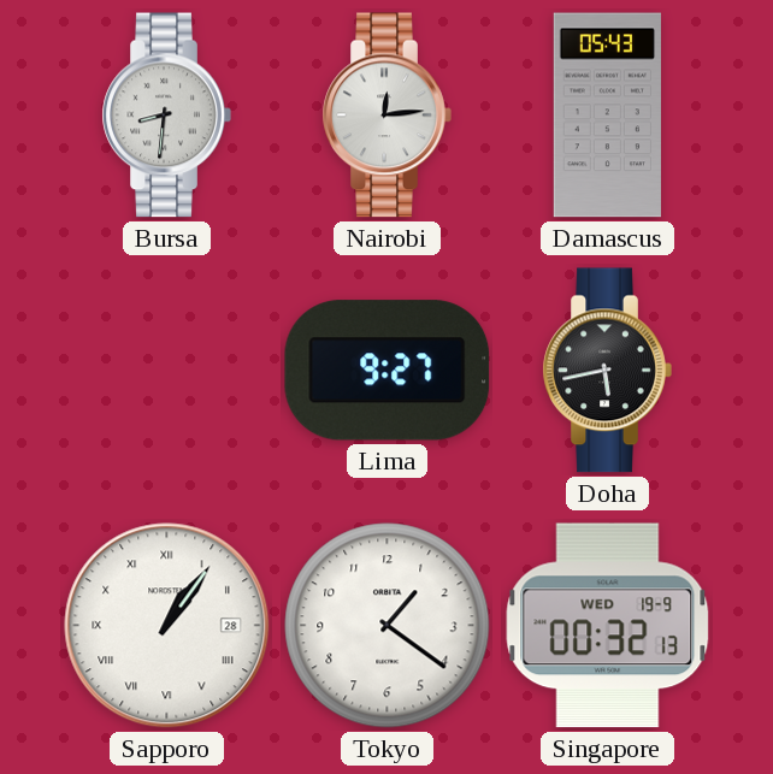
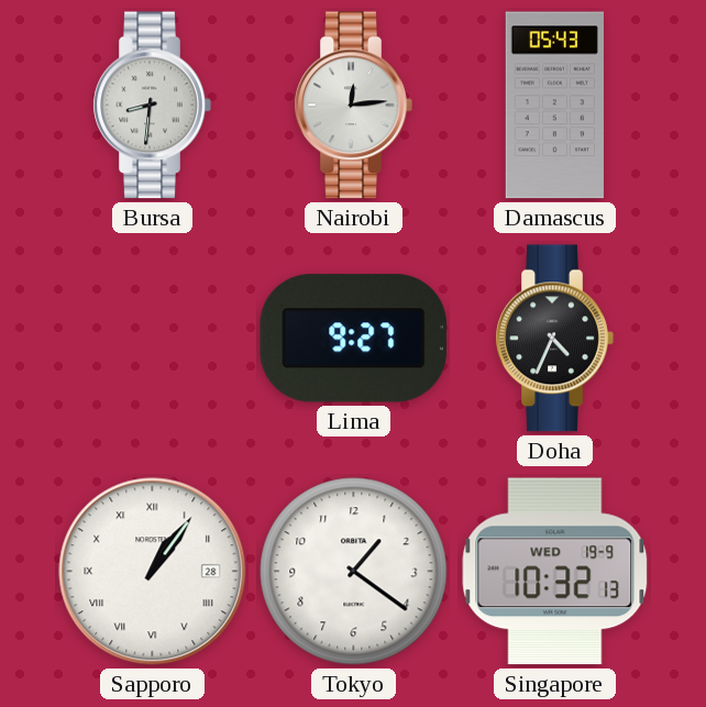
Doha: 5:43 -> 4:34
Singapore: 00:32 -> 10:32
